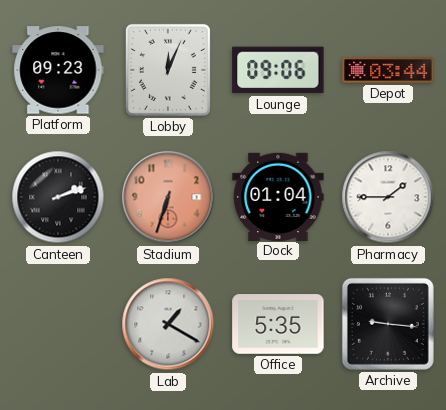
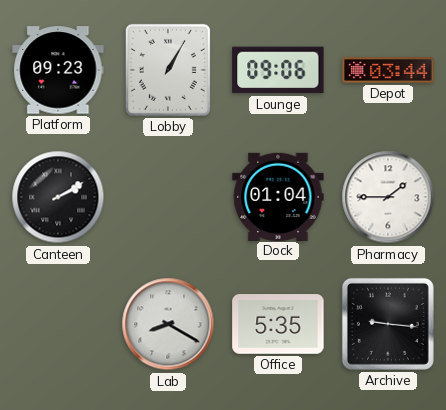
Lobby: 12:04 -> 1:05
Canteen: 2:12 -> 2:10
Stadium: 6:33 -> none
Lab: 1:20 -> 8:20
